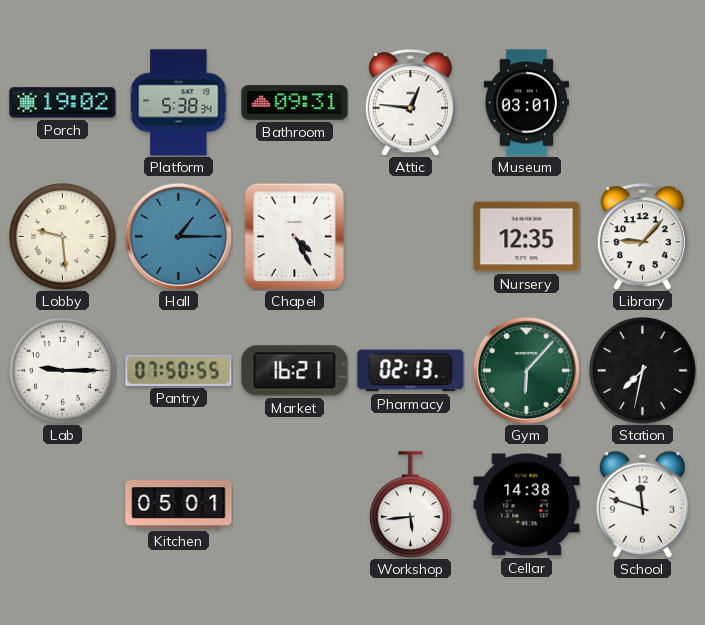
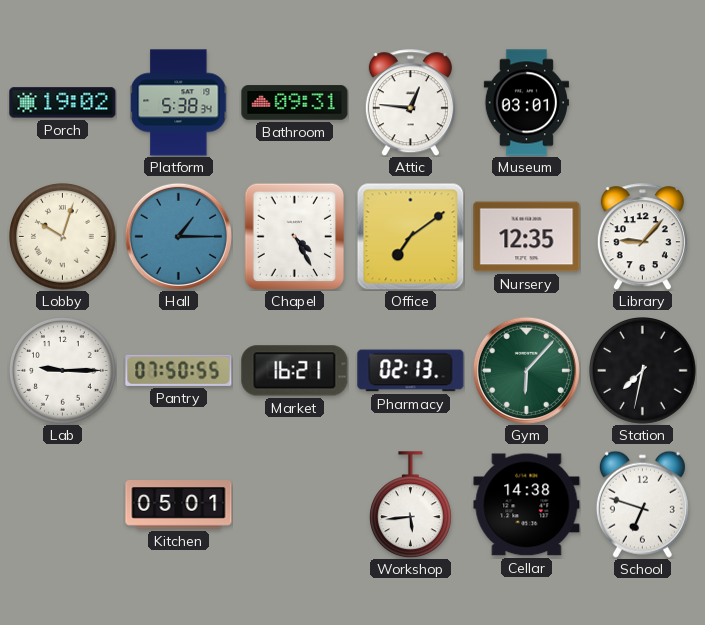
Lobby: 9:29 -> 10:03
Office: none -> 7:09
School: 11:48 -> 6:48
